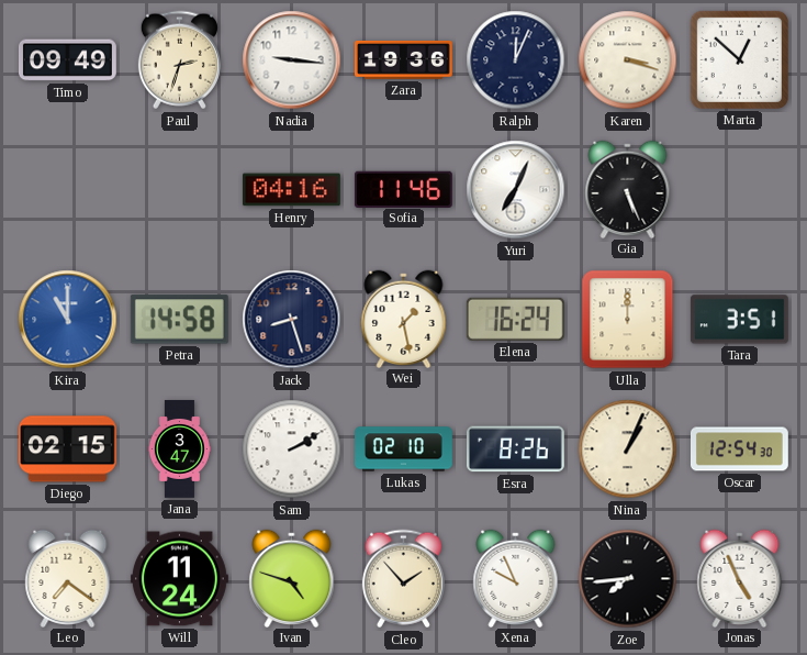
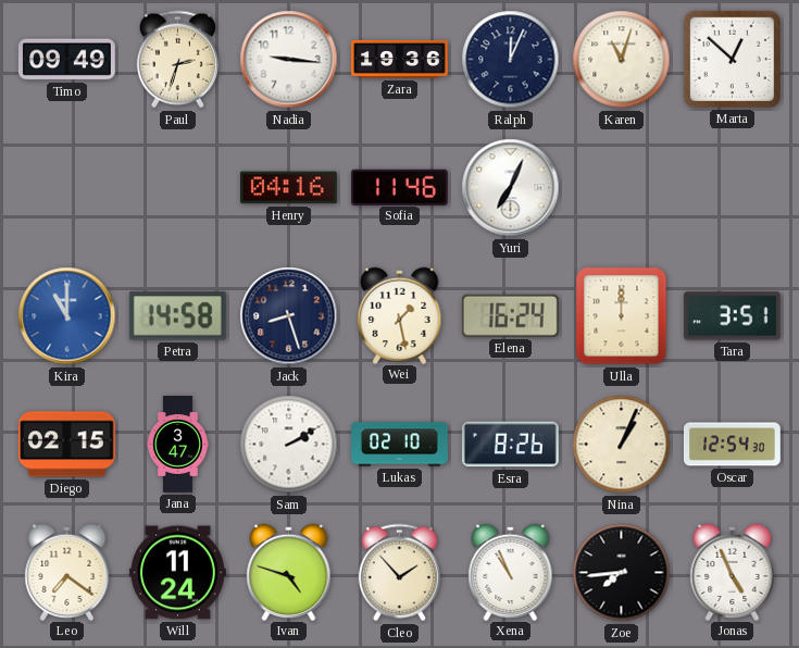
Karen: 3:18 -> 11:03
Gia: 5:26 -> none
Xena: 9:56 -> 10:56
